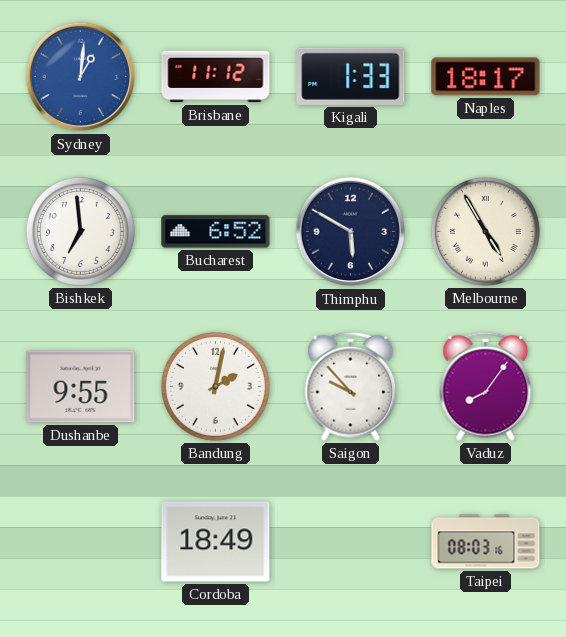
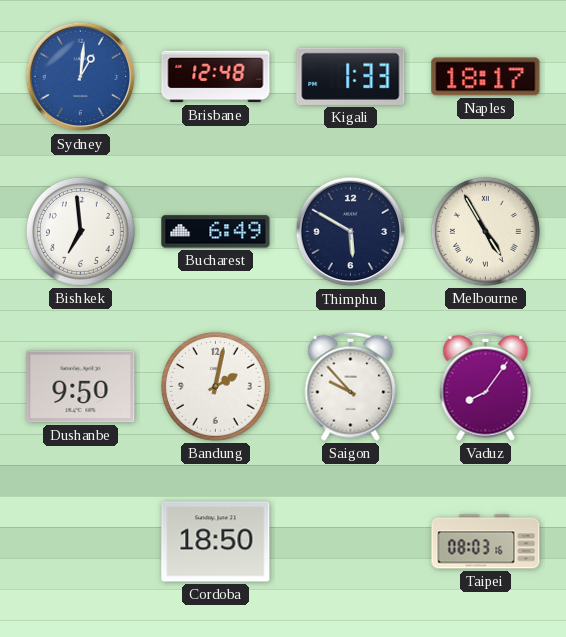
Brisbane: 11:12 -> 12:48
Bucharest: 6:52 -> 6:49
Dushanbe: 9:55 -> 9:50
Cordoba: 18:49 -> 18:50
